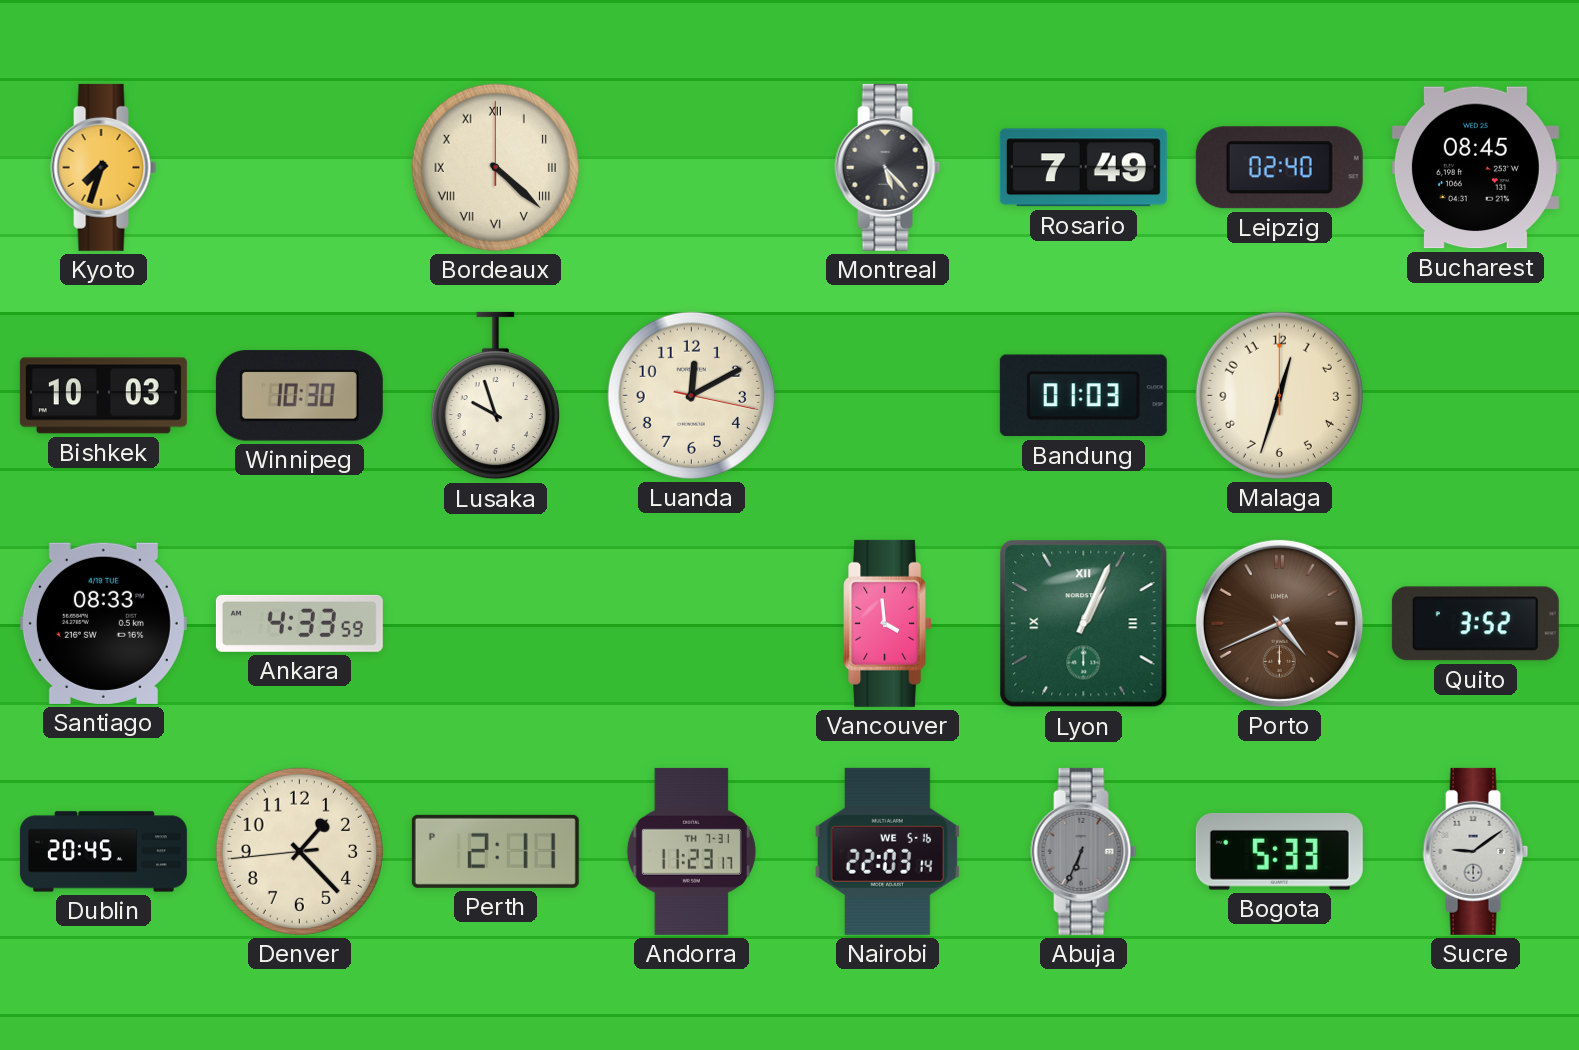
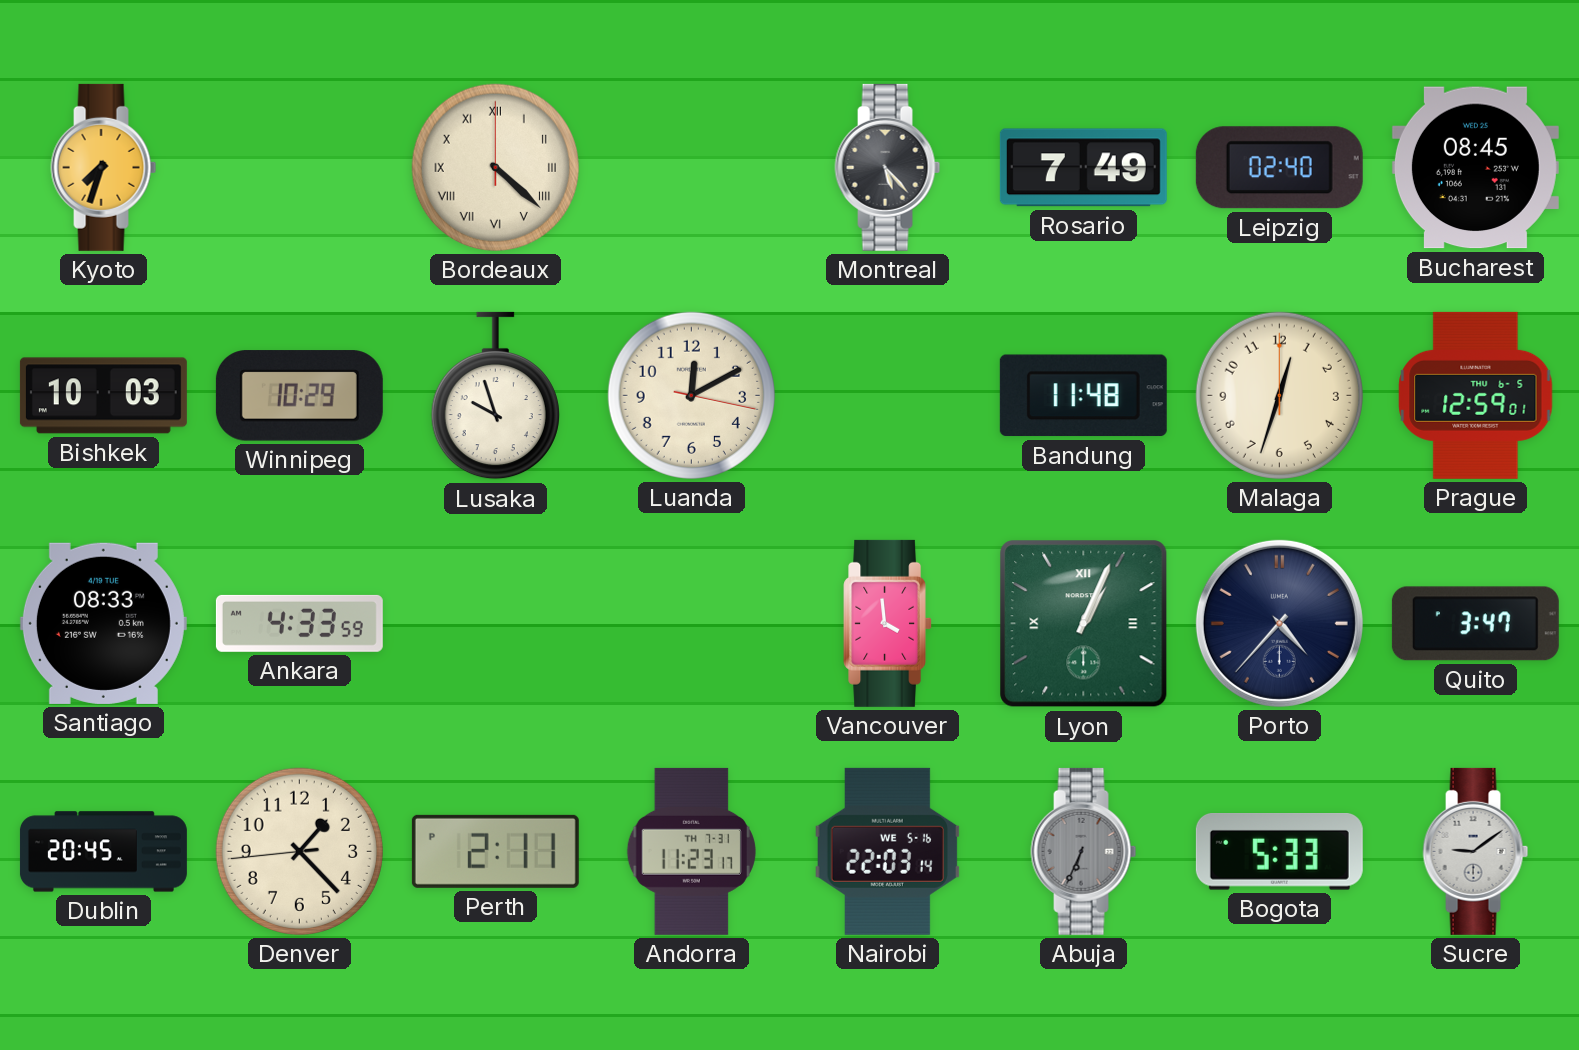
Winnipeg: 10:30 -> 10:29
Bandung: 01:03 -> 11:48
Prague: none -> 12:59
Porto: 4:41 -> 4:37
Porto dial: brown -> navy
Quito: 3:52 -> 3:47
